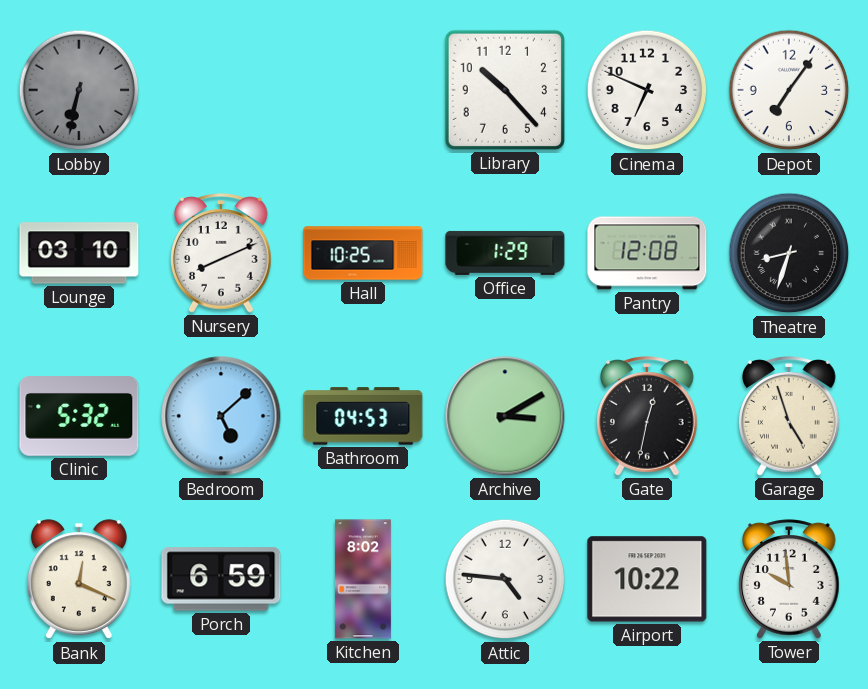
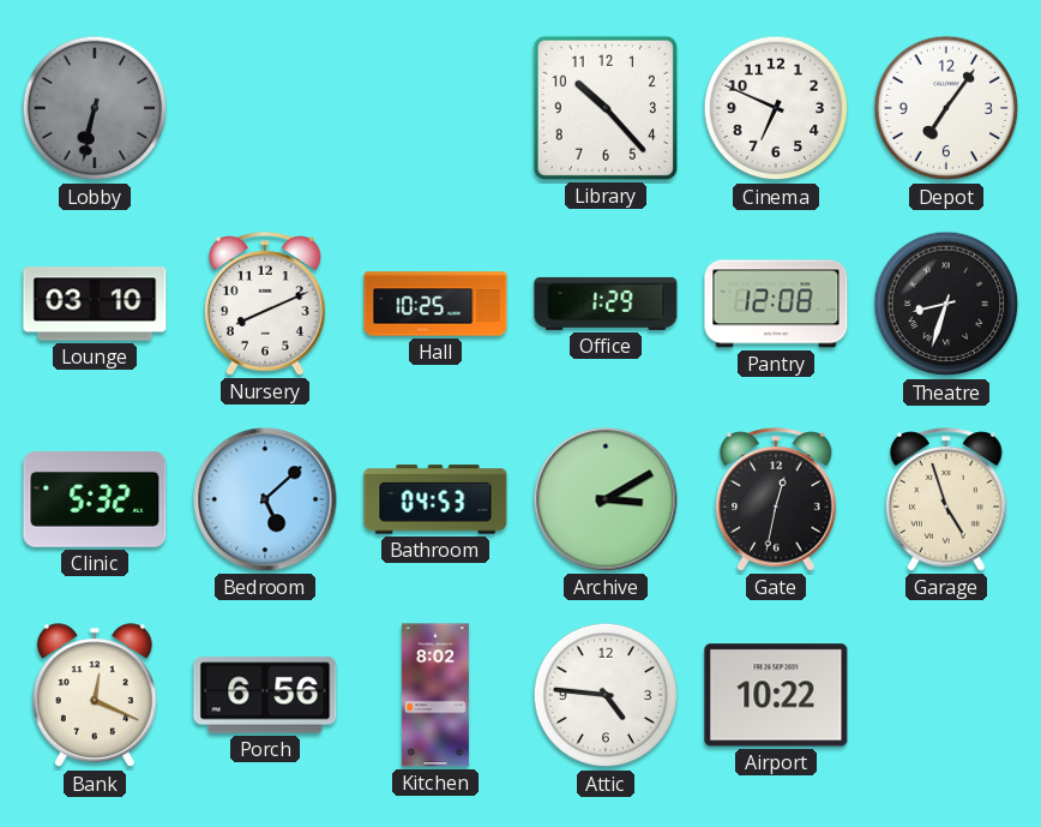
Porch: 6:59 -> 6:56
Tower: 9:59 -> none
